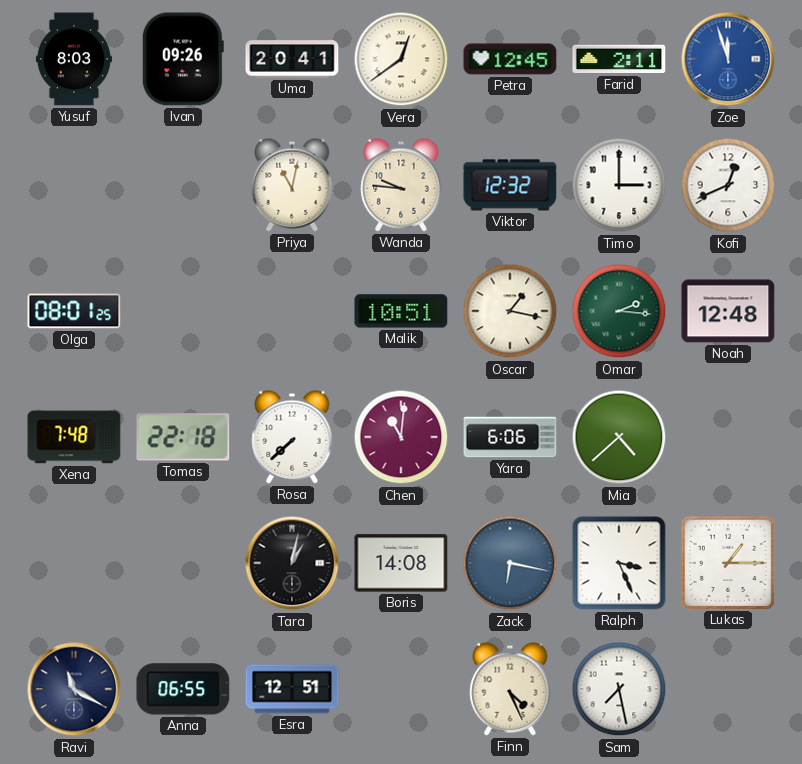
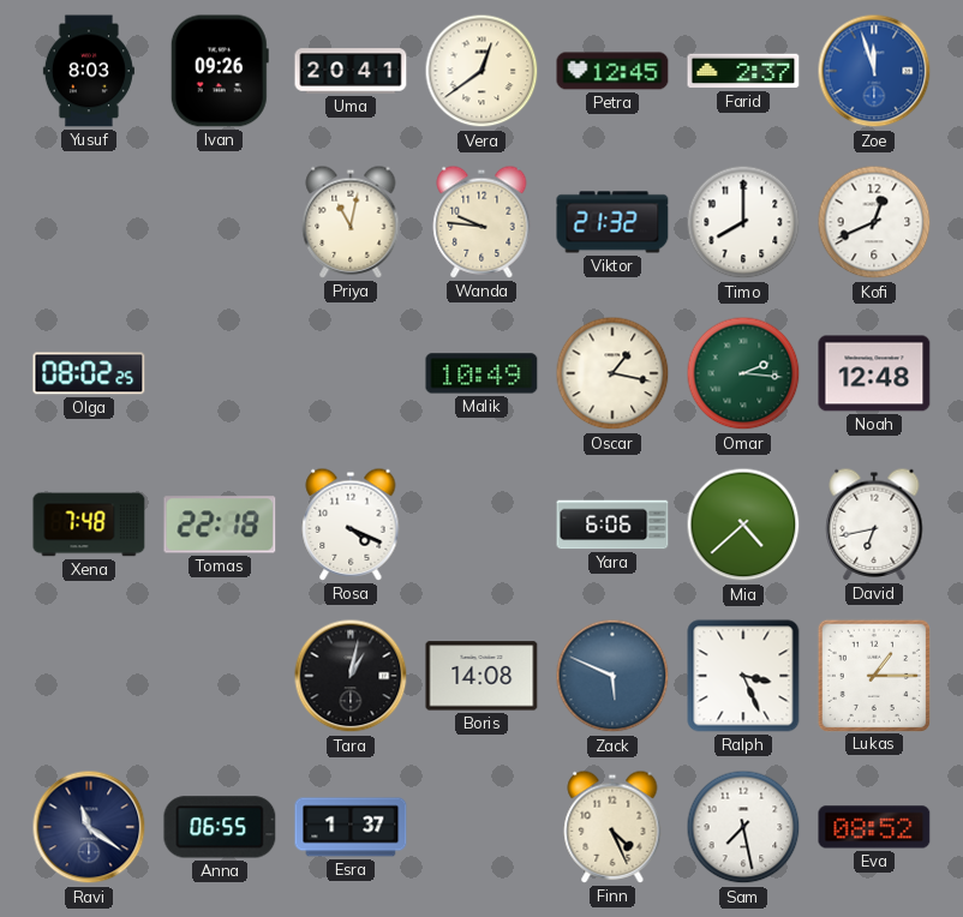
Farid: 2:11 -> 2:37
Viktor: 12:32 -> 21:32
Timo: 3:00 -> 8:00
Olga: 08:01 -> 08:02
Malik: 10:51 -> 10:49
Rosa: 7:38 -> 4:19
Chen: 11:01 -> none
David: none -> 6:43
Zack: 6:17 -> 5:49
Ravi: 11:20 -> 11:21
Esra: 12:51 -> 1:37
Eva: none -> 08:52
